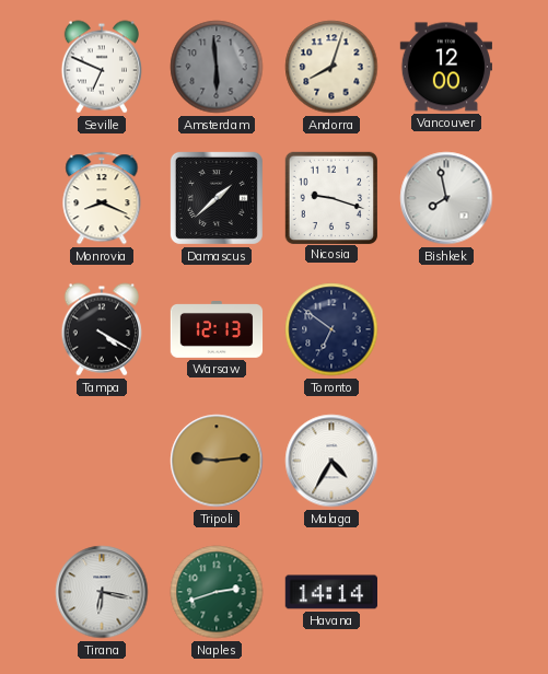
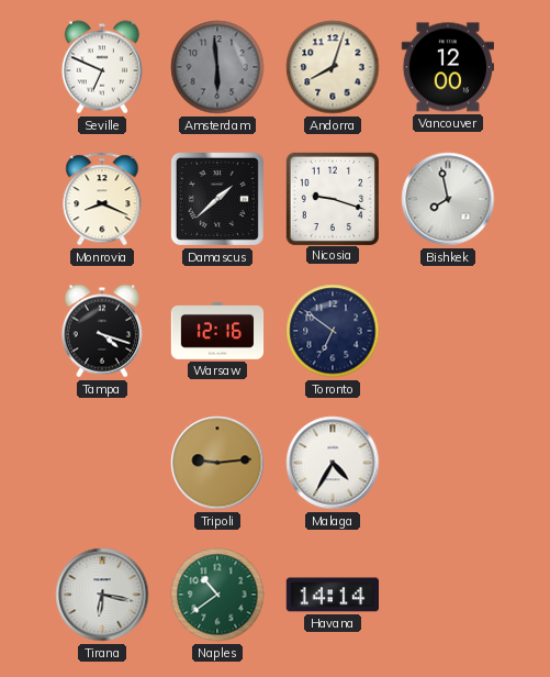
Tampa: 4:20 -> 4:18
Warsaw: 12:13 -> 12:16
Naples: 2:42 -> 10:39
